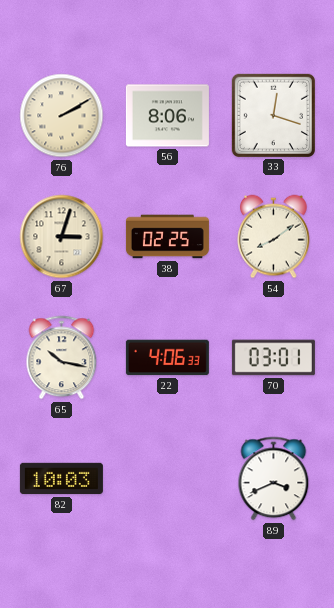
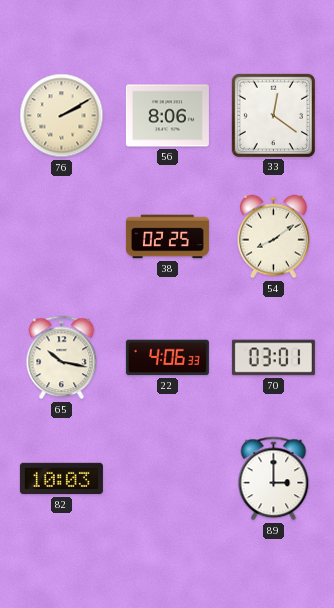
33: 12:18 -> 12:21
67: 3:03 -> none
89: 3:41 -> 3:00
